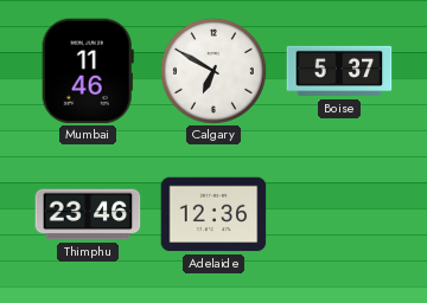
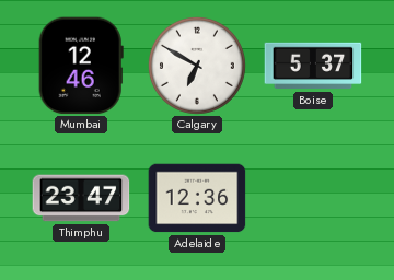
Mumbai: 11:46 -> 12:46
Thimphu: 23:46 -> 23:47
